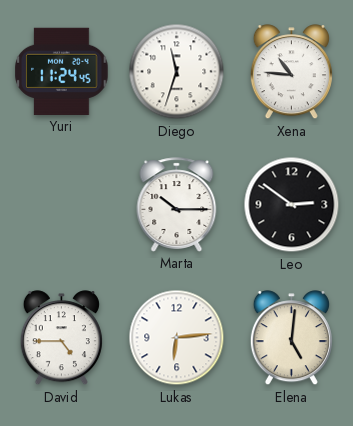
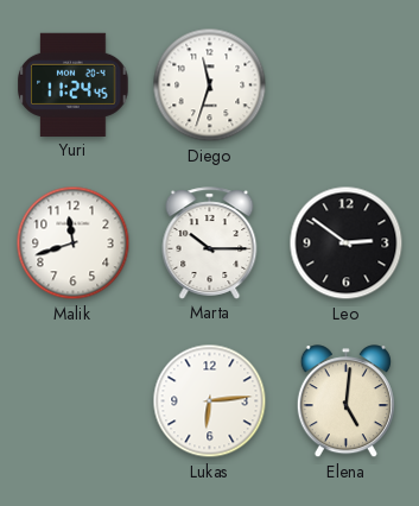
Xena: 10:46 -> none
Malik: none -> 11:42
David: 4:45 -> none
